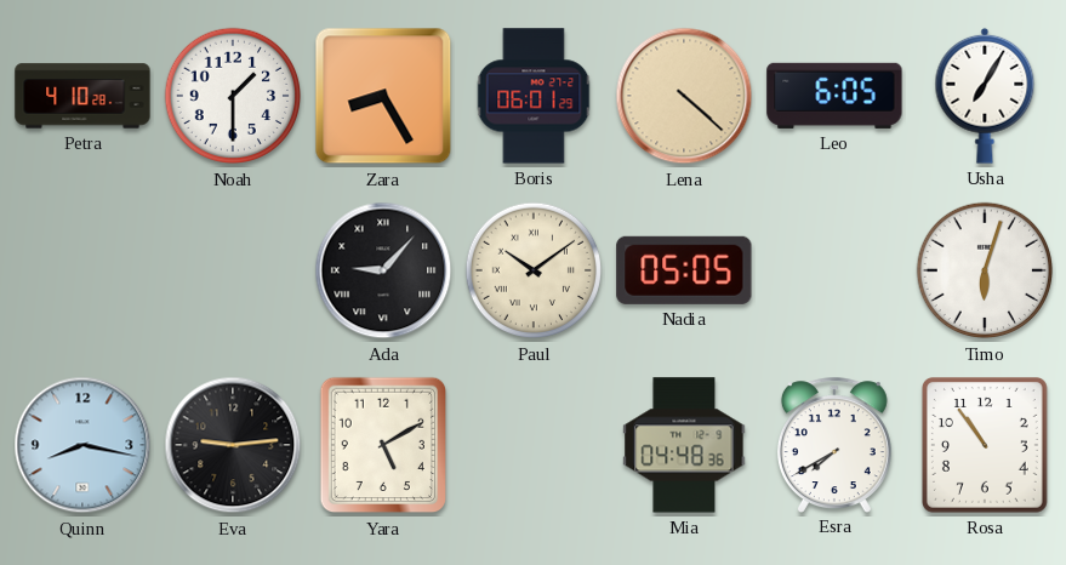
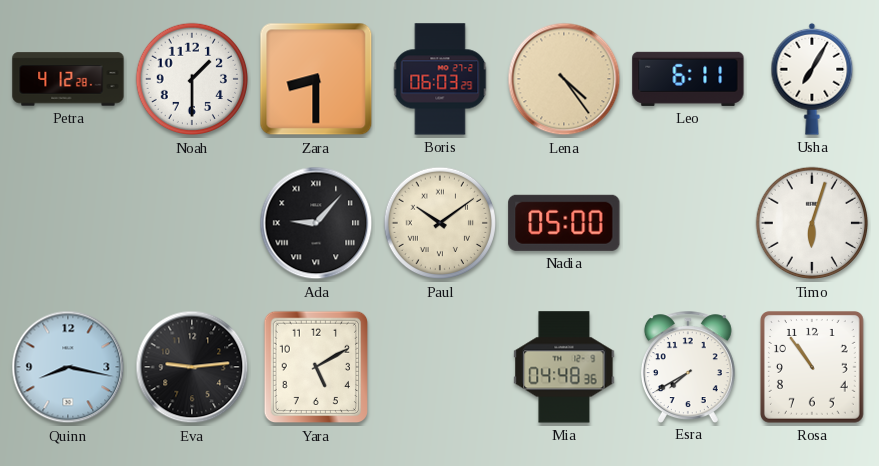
Petra: 4:10 -> 4:12
Zara: 8:25 -> 8:30
Boris: 06:01 -> 06:03
Lena: 4:22 -> 4:24
Leo: 6:05 -> 6:11
Nadia: 05:05 -> 05:00
